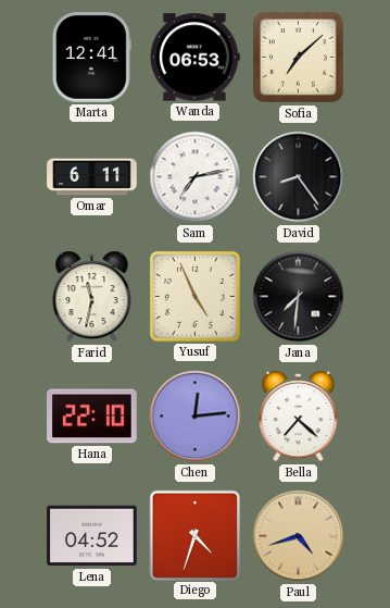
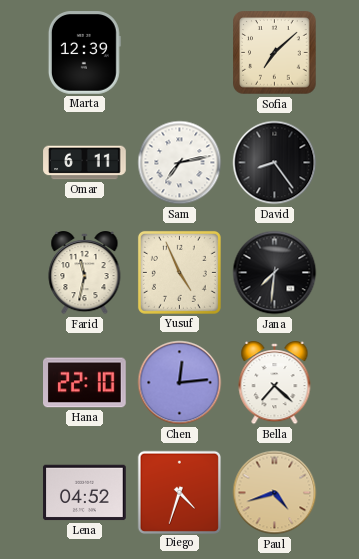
Marta: 12:41 -> 12:39
Wanda: 06:53 -> none
